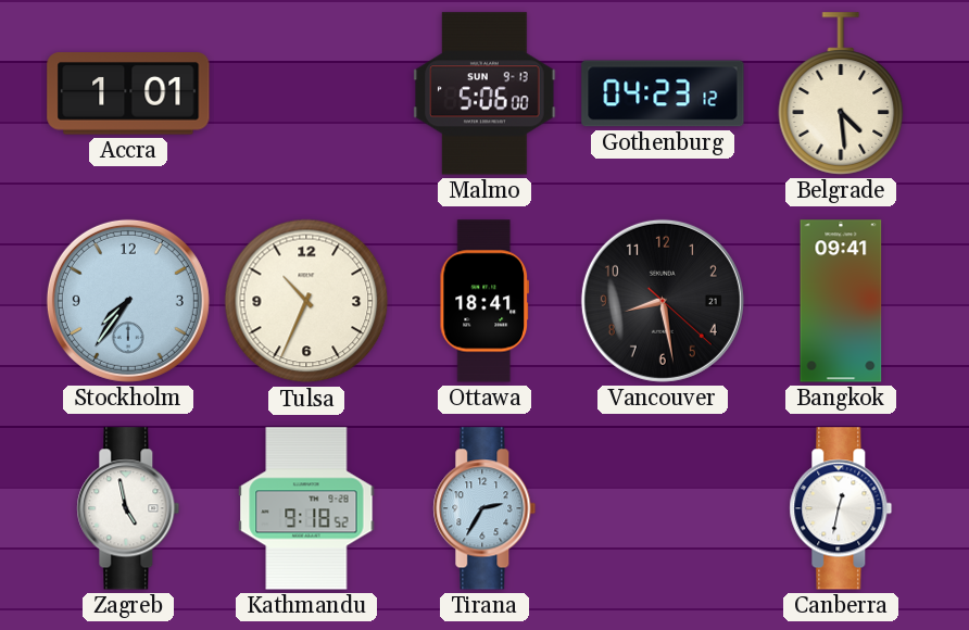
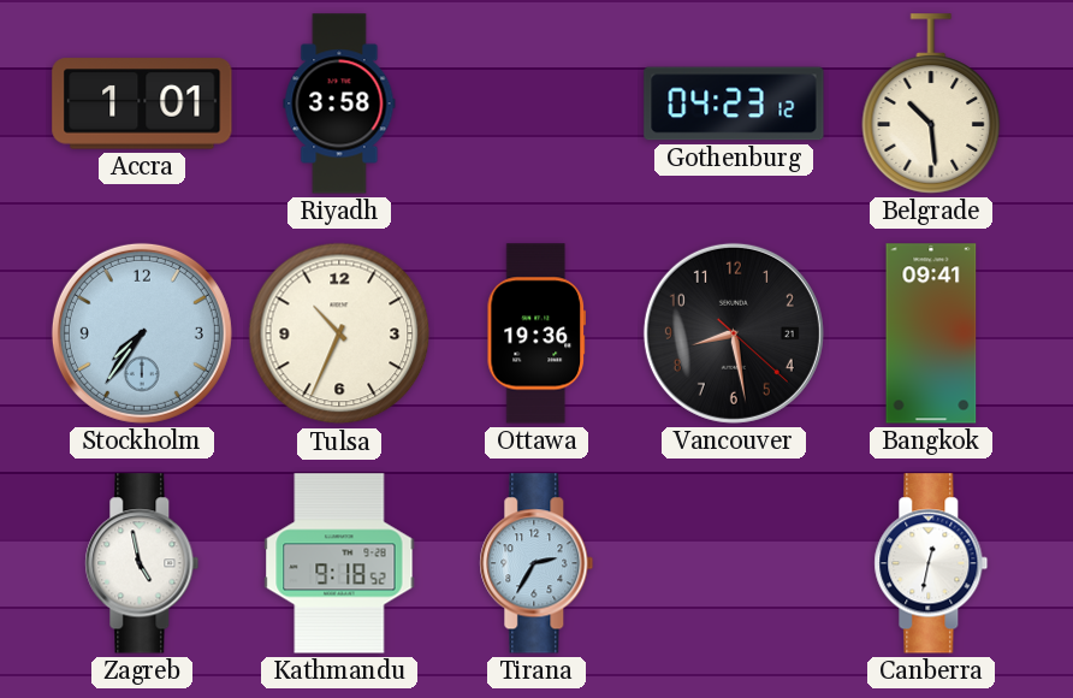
Riyadh: none -> 3:58
Malmo: 5:06 -> none
Belgrade: 4:29 -> 10:29
Ottawa: 18:41 -> 19:36
